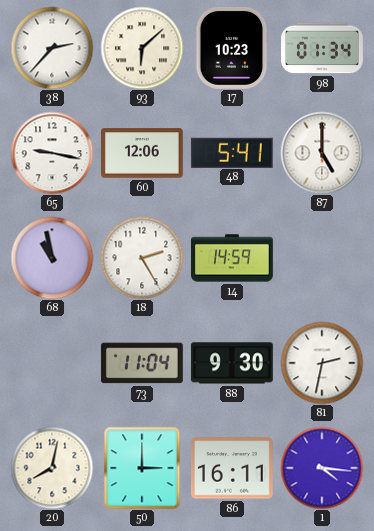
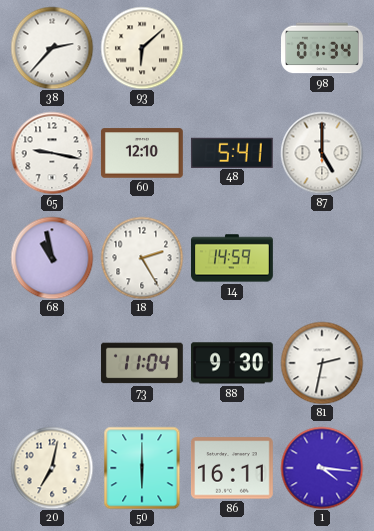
17: 10:23 -> none
60: 12:06 -> 12:10
20: 8:02 -> 7:02
50: 3:00 -> 6:00
